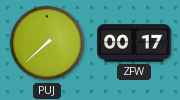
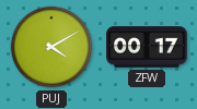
PUJ: 7:38 -> 4:10
